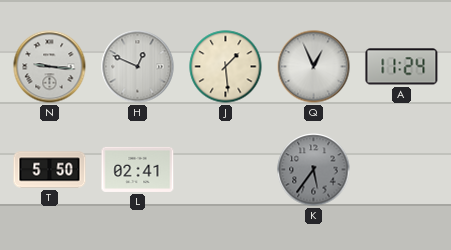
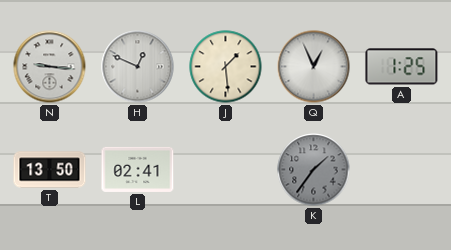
A: 11:24 -> 1:25
T: 5:50 -> 13:50
K: 5:36 -> 1:36
